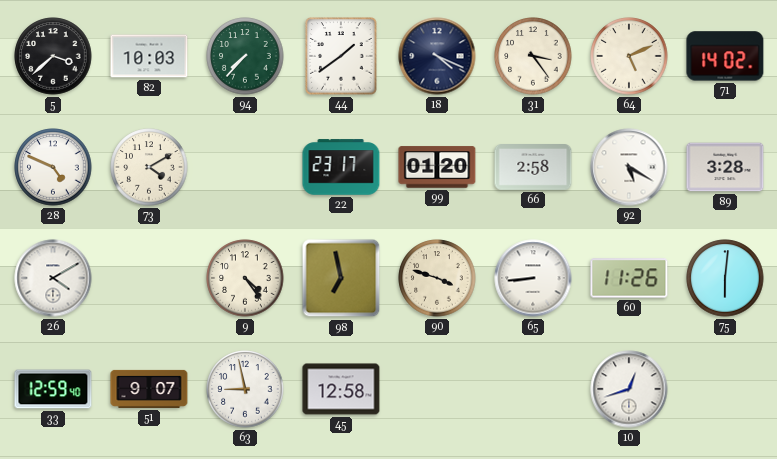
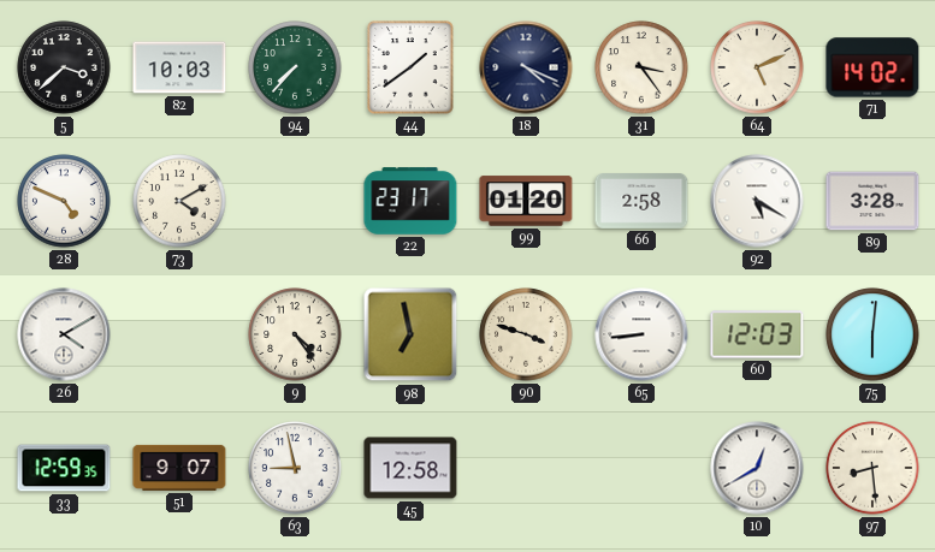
60: 11:26 -> 12:03
33: 12:59:40 -> 12:59:35
10: 12:42 -> 12:40
97: none -> 8:29
